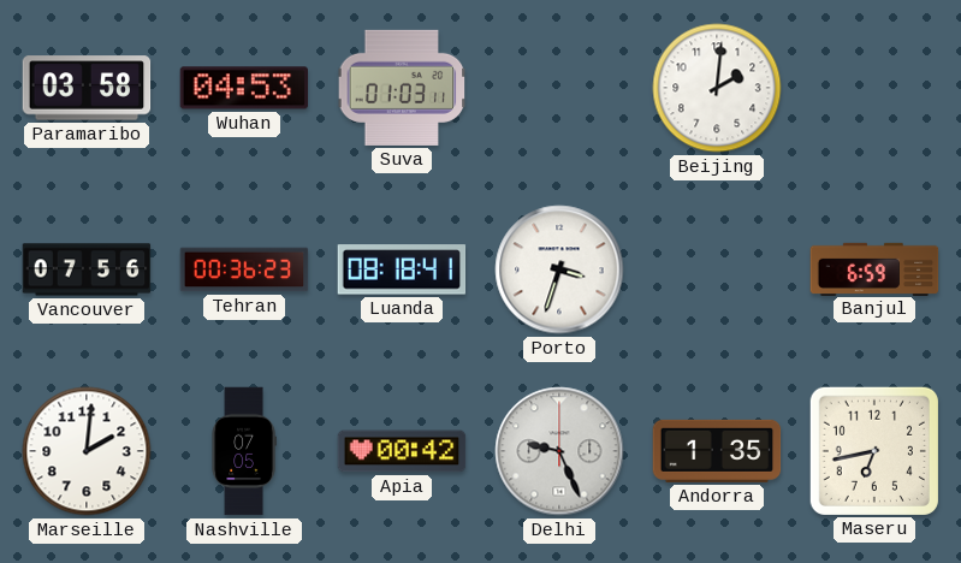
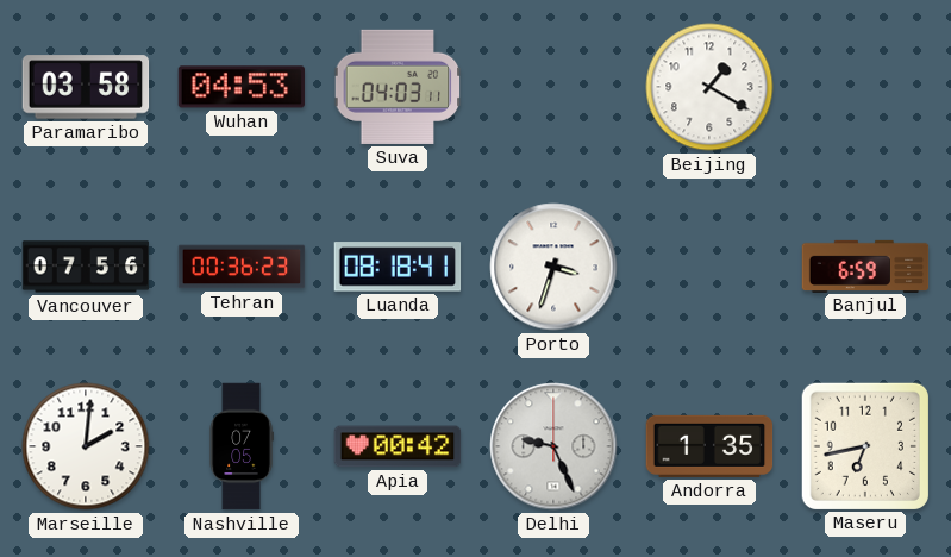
Suva: 01:03 -> 04:03
Beijing: 2:01 -> 1:20
